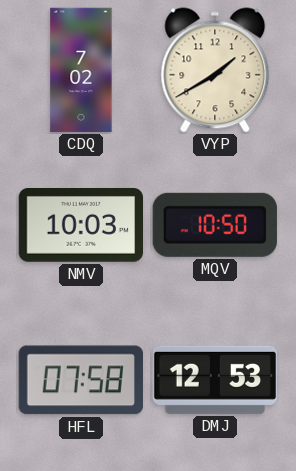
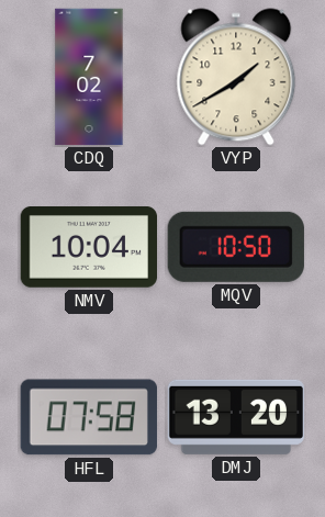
NMV: 10:03 -> 10:04
DMJ: 12:53 -> 13:20
